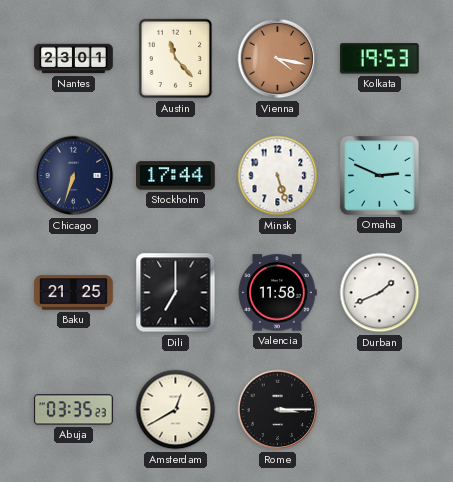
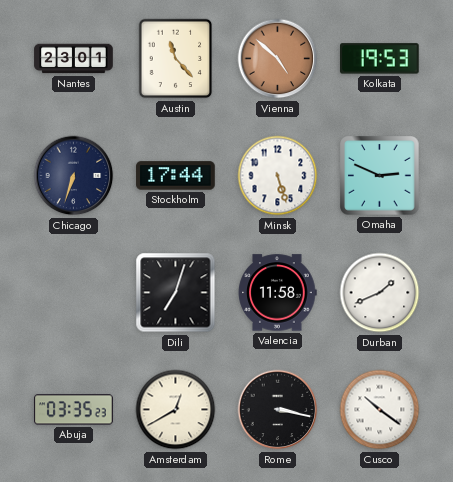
Vienna: 4:17 -> 4:52
Baku: 21:25 -> none
Dili: 7:00 -> 7:03
Rome: 3:15 -> 3:17
Cusco: none -> 10:21
